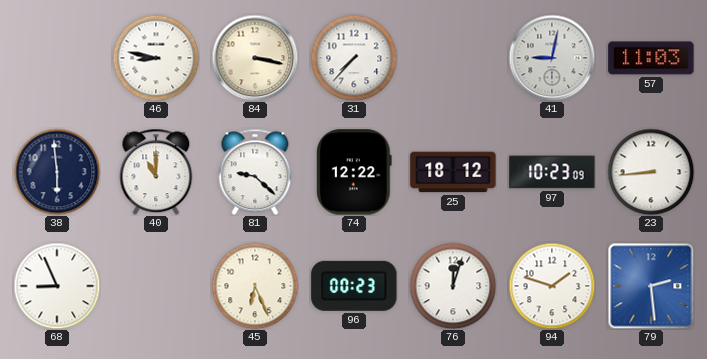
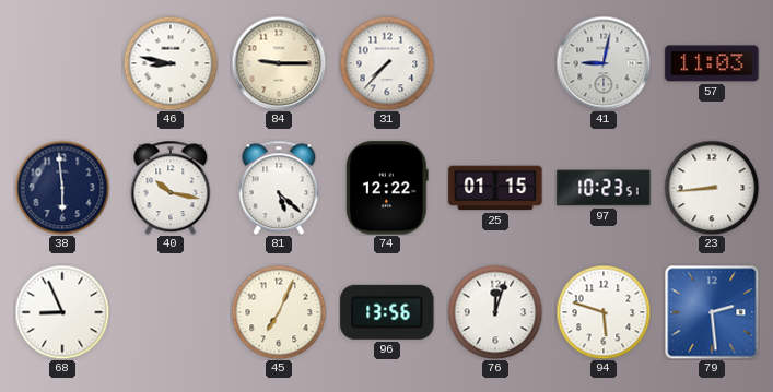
84: 3:17 -> 9:15
40: 11:00 -> 10:17
81: 9:22 -> 5:22
25: 18:12 -> 01:15
97: 10:23:09 -> 10:23:51
45: 6:26 -> 7:04
96: 00:23 -> 13:56
94: 1:48 -> 5:48
